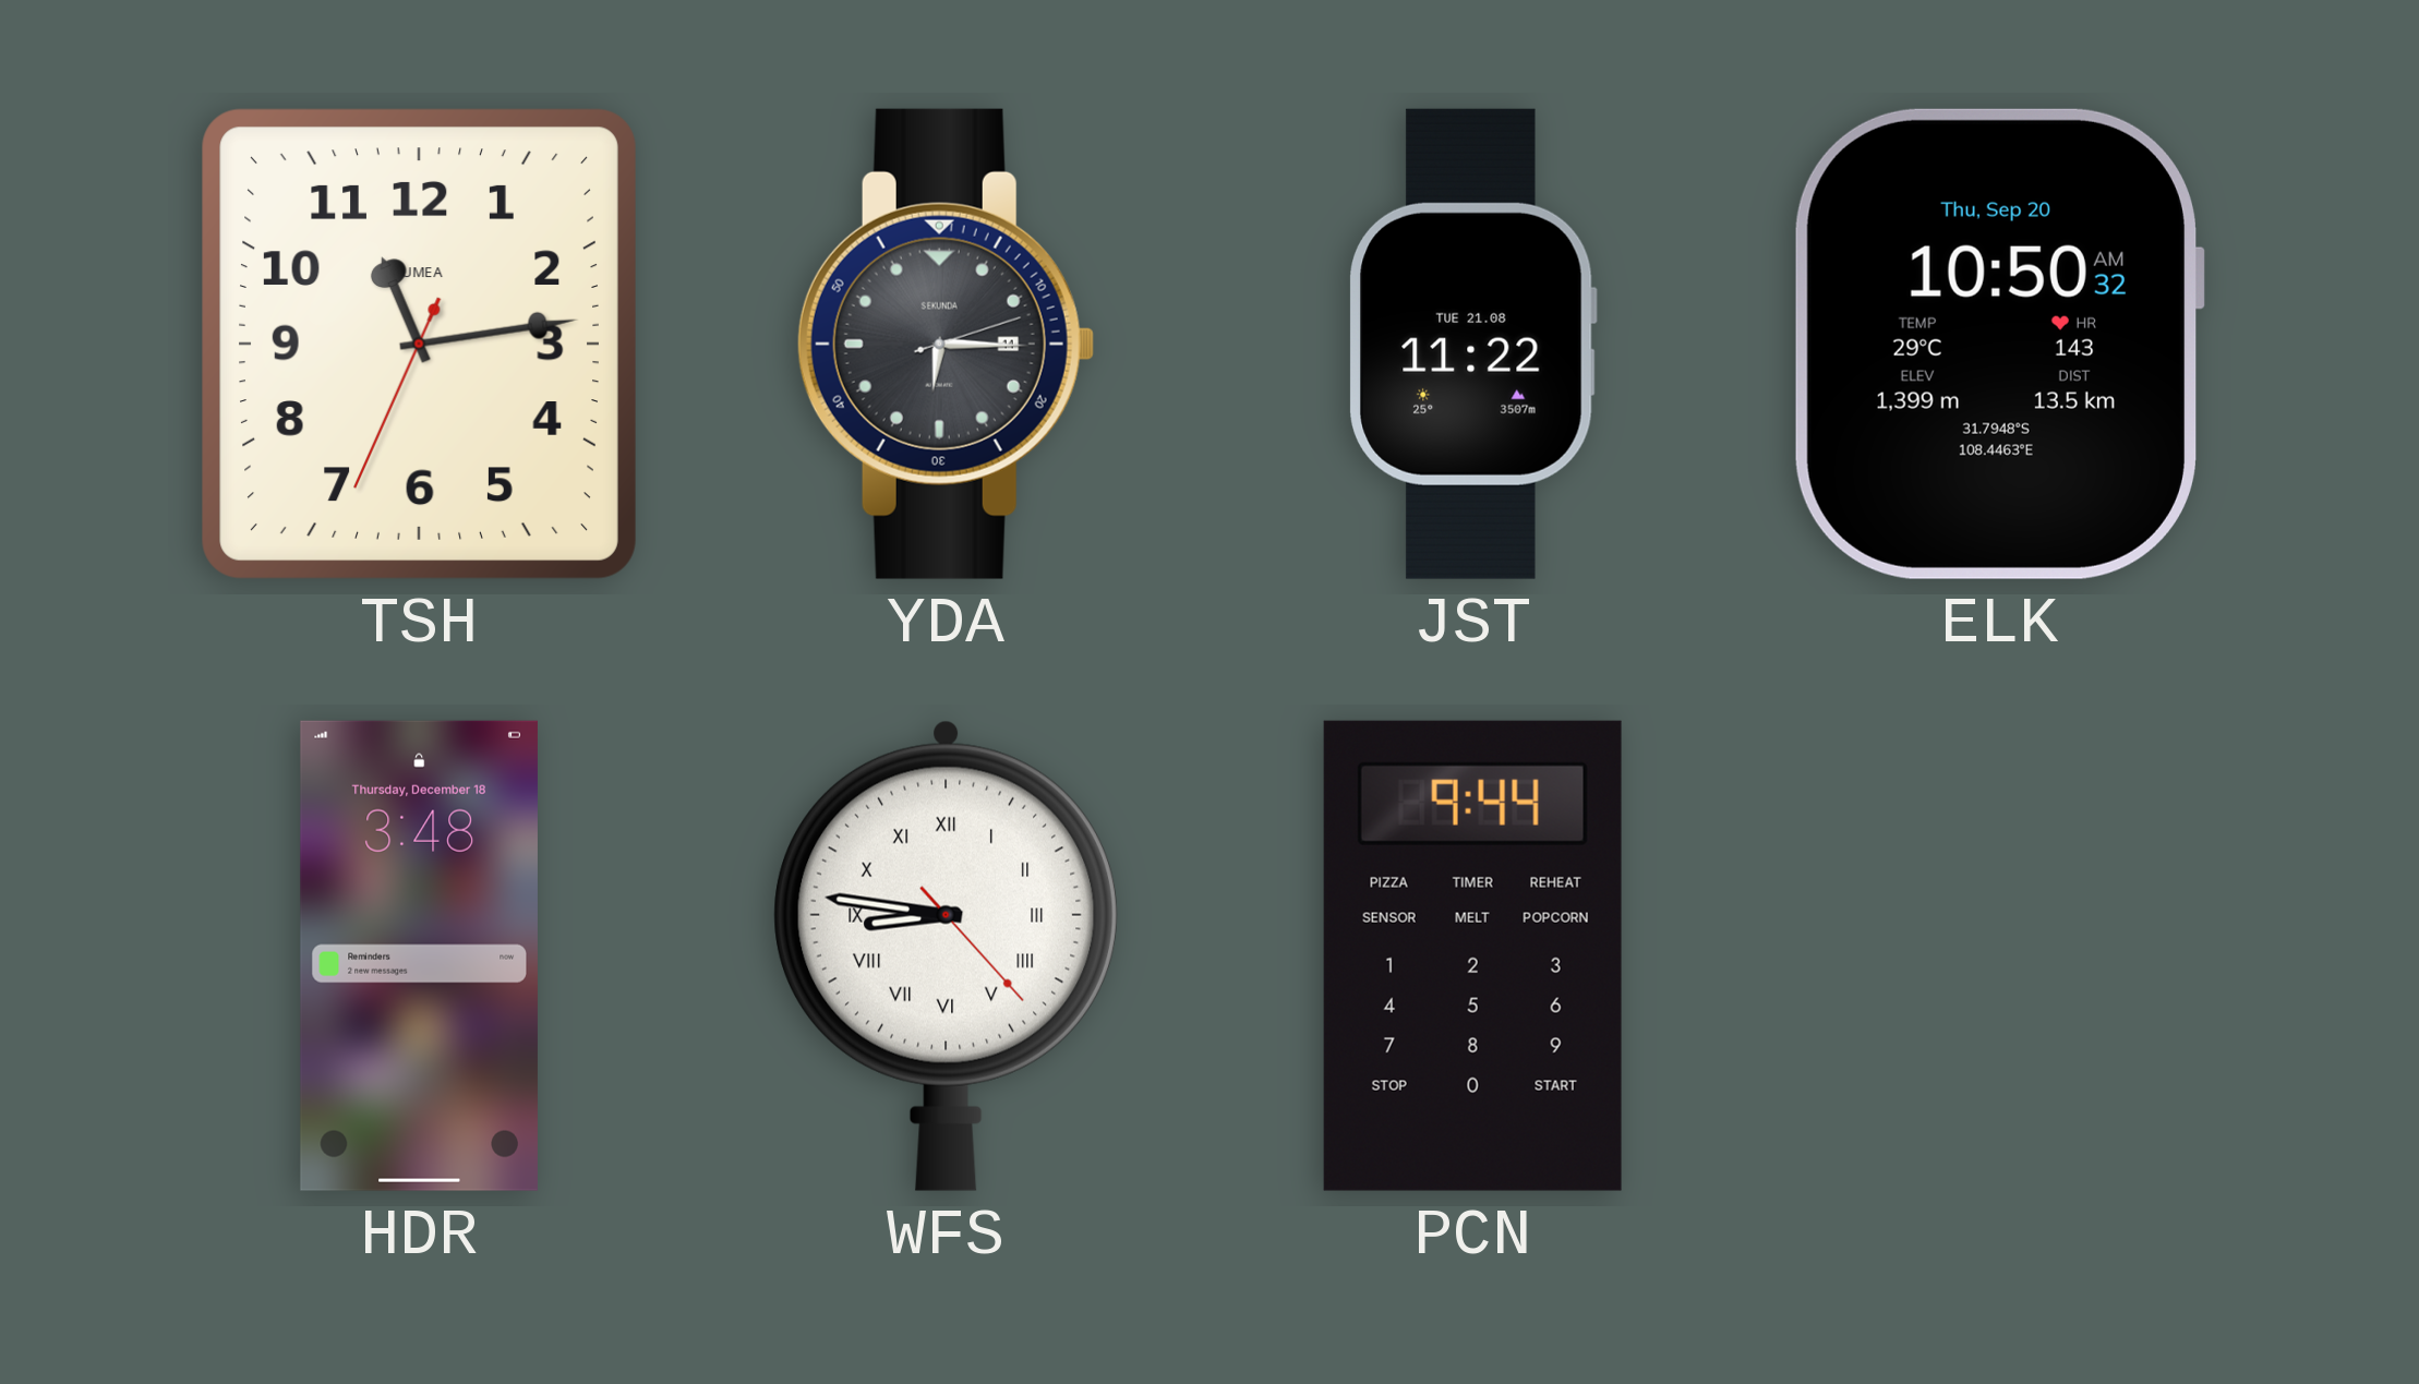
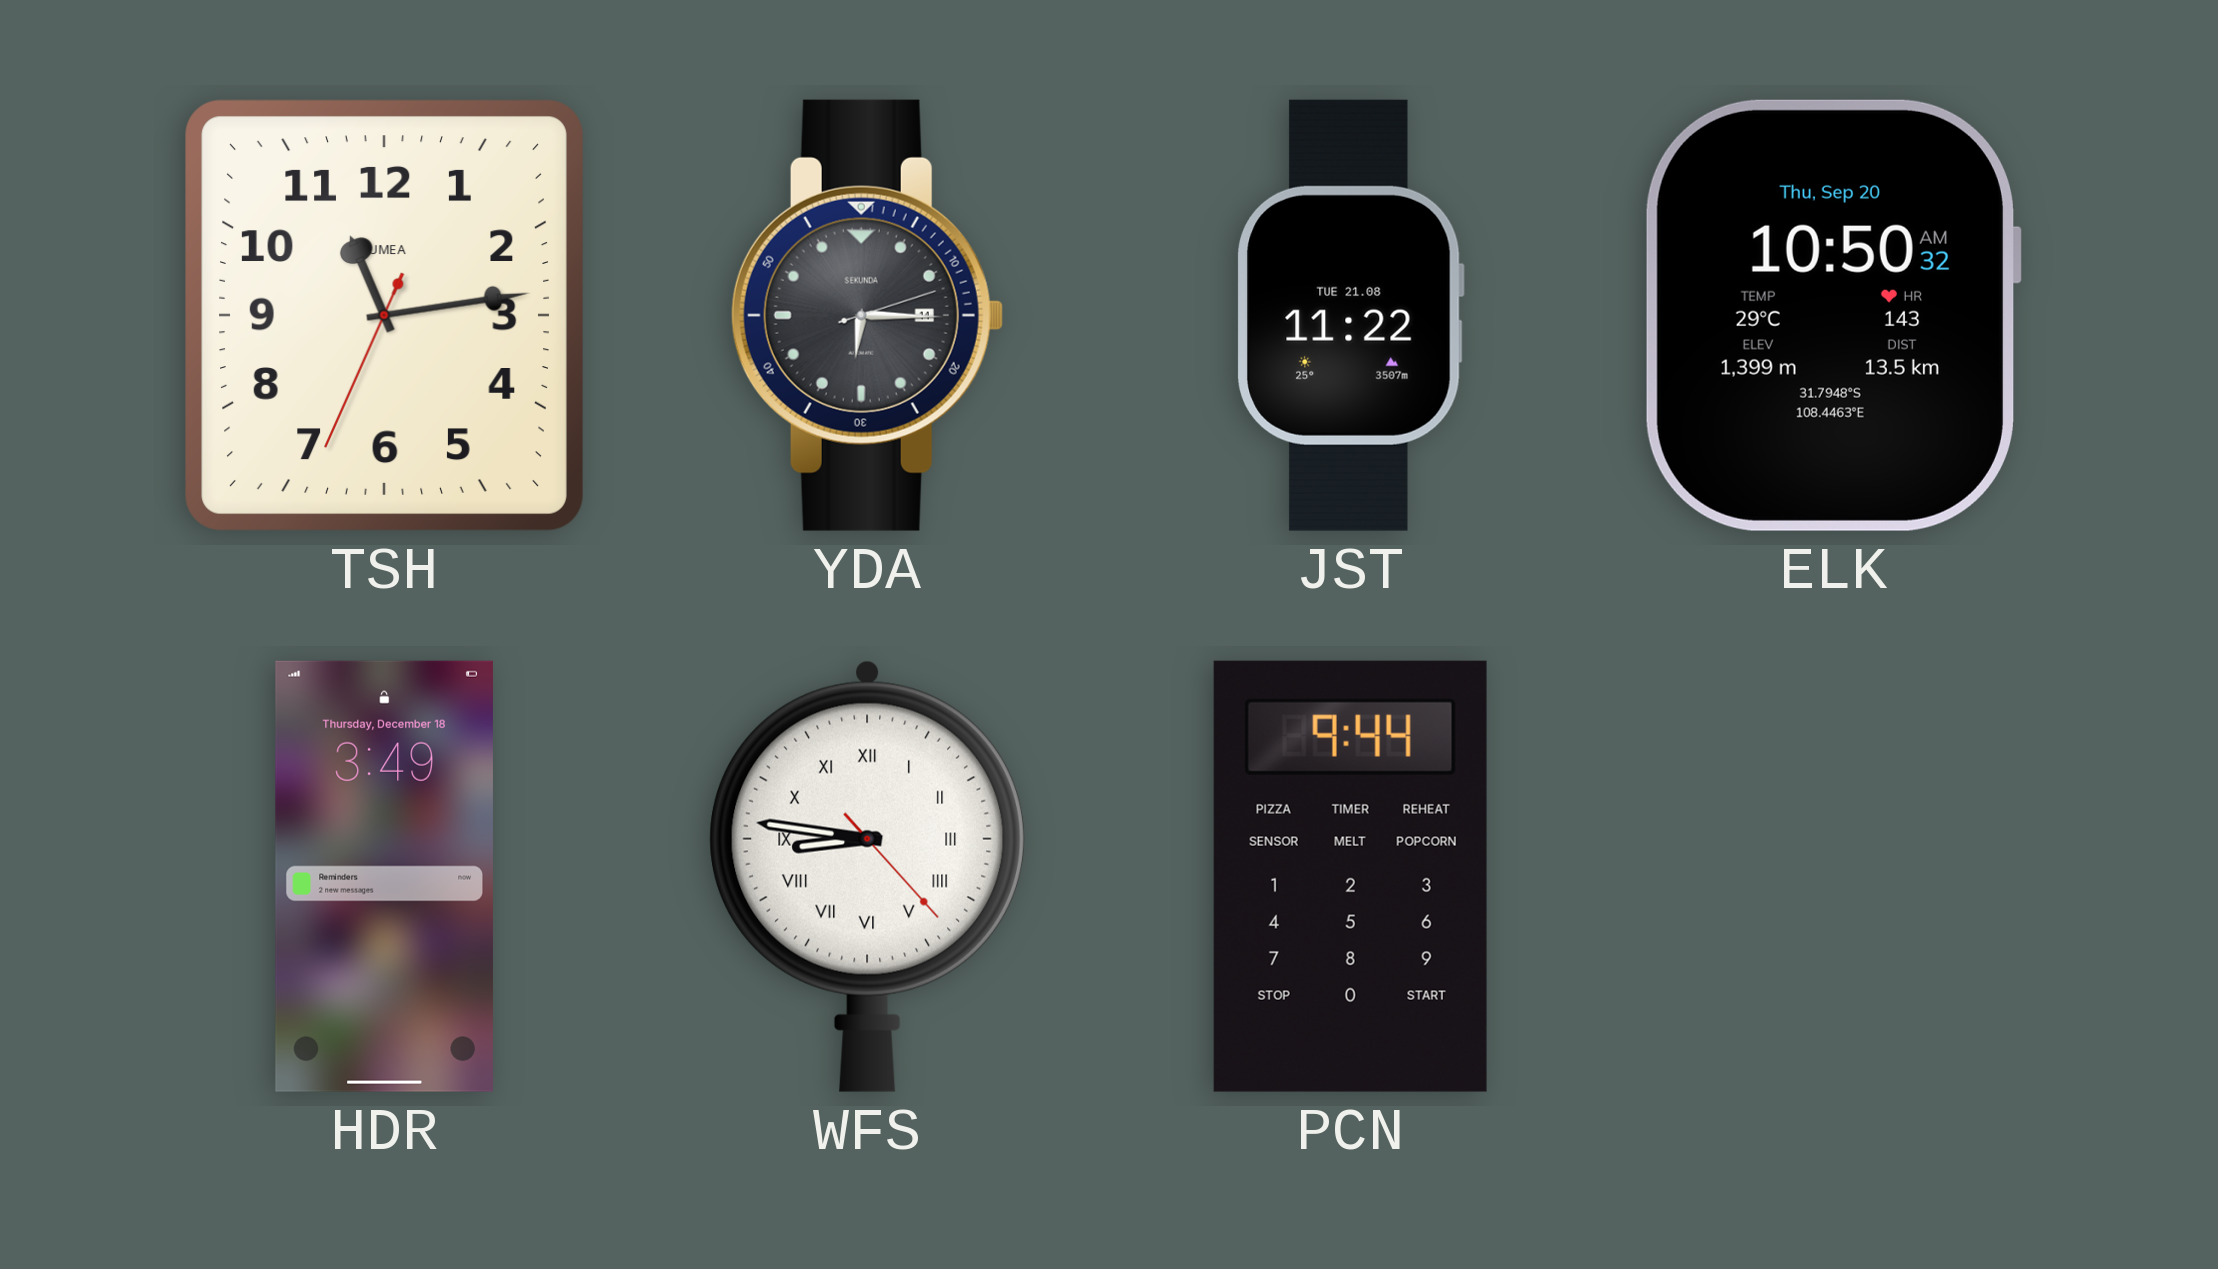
HDR: 3:48 -> 3:49
